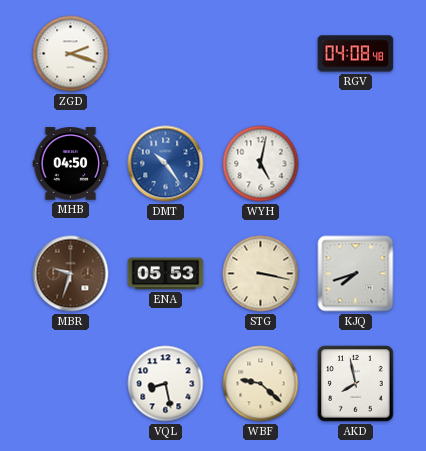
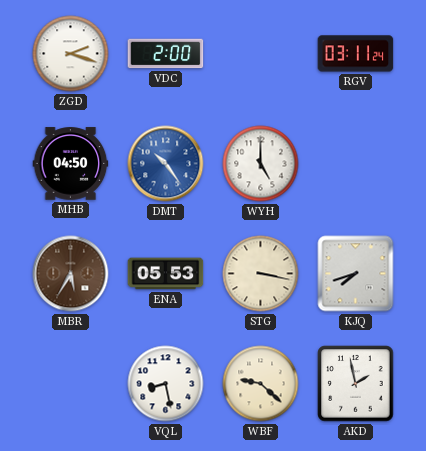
VDC: none -> 2:00
RGV: 04:08 -> 03:11
WYH: 5:02 -> 5:00
MBR: 9:33 -> 5:35
AKD: 7:58 -> 1:58
